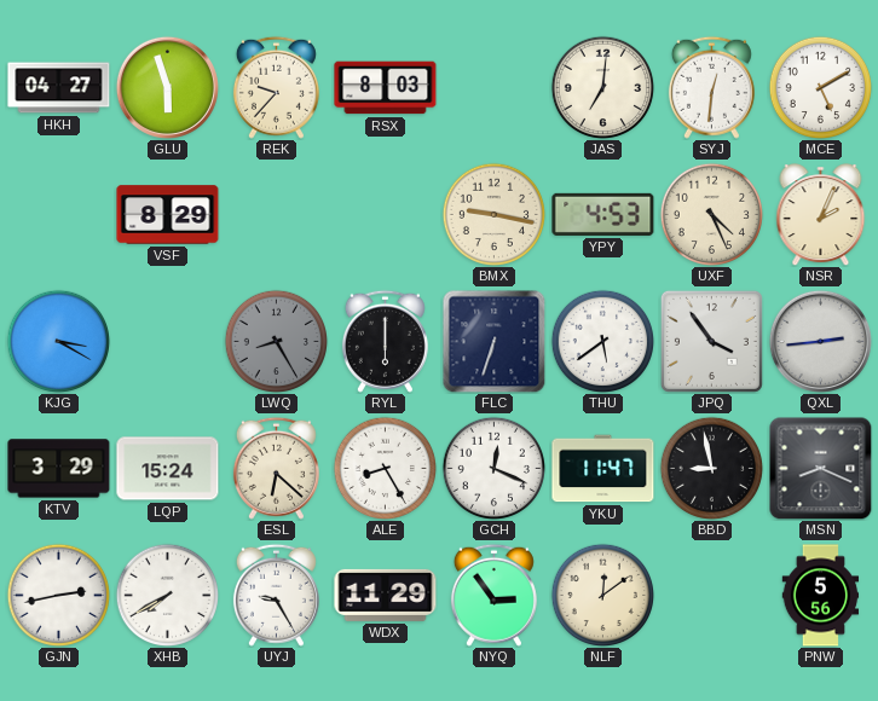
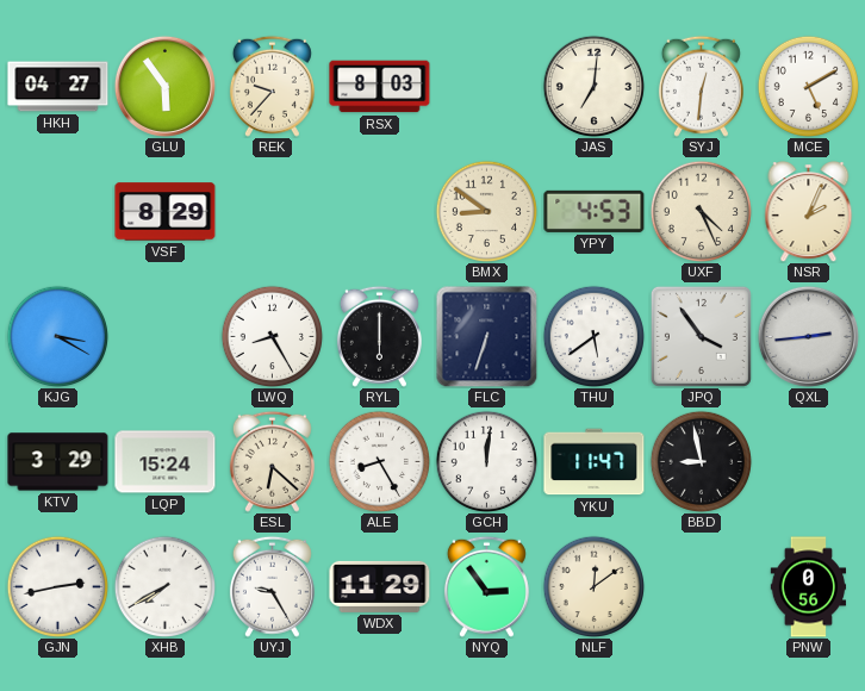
GLU: 5:57 -> 5:54
BMX: 9:17 -> 8:51
LWQ dial: grey -> white
GCH: 12:19 -> 12:01
MSN: 8:19 -> none
PNW: 5:56 -> 0:56
